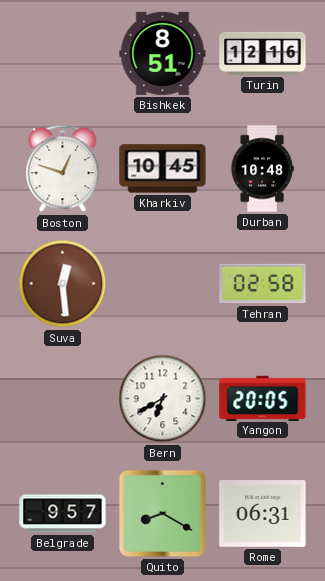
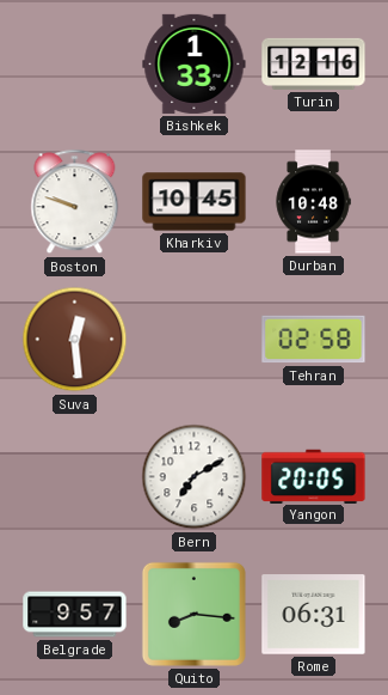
Bishkek: 8:51 -> 1:33
Boston: 12:48 -> 9:48
Bern: 6:40 -> 7:10
Quito: 8:20 -> 8:16
